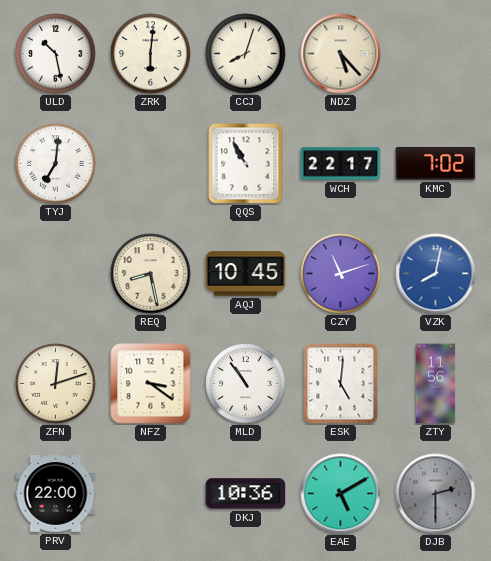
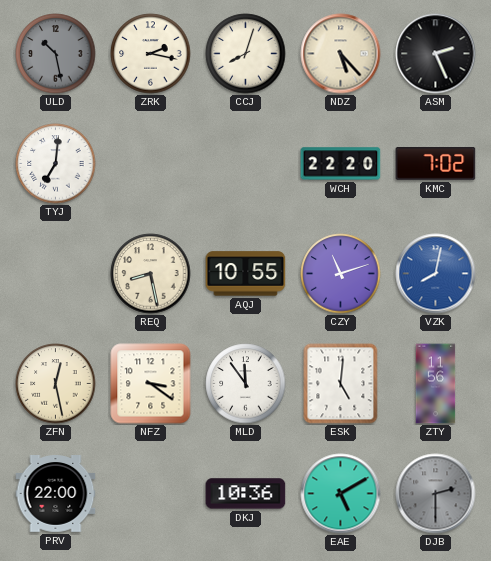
ULD dial: white -> grey
ZRK: 6:01 -> 2:17
ASM: none -> 2:26
QQS: 10:55 -> none
WCH: 22:17 -> 22:20
AQJ: 10:45 -> 10:55
ZFN: 12:12 -> 12:28
MLD: 10:54 -> 11:54
